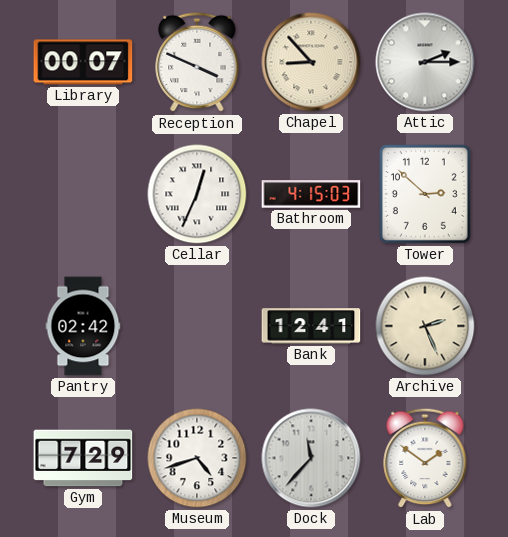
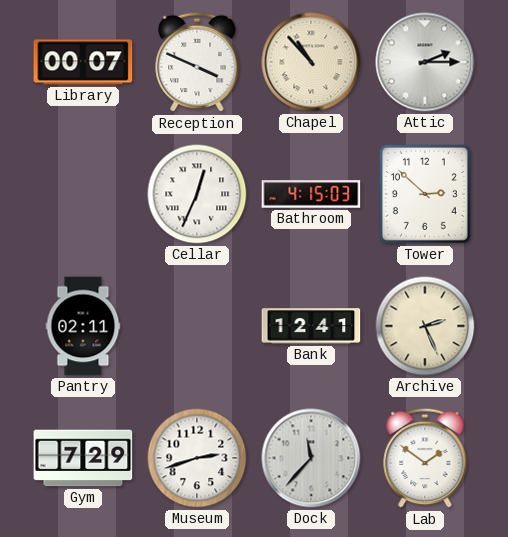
Chapel: 8:53 -> 10:53
Pantry: 02:42 -> 02:11
Museum: 4:42 -> 2:42
